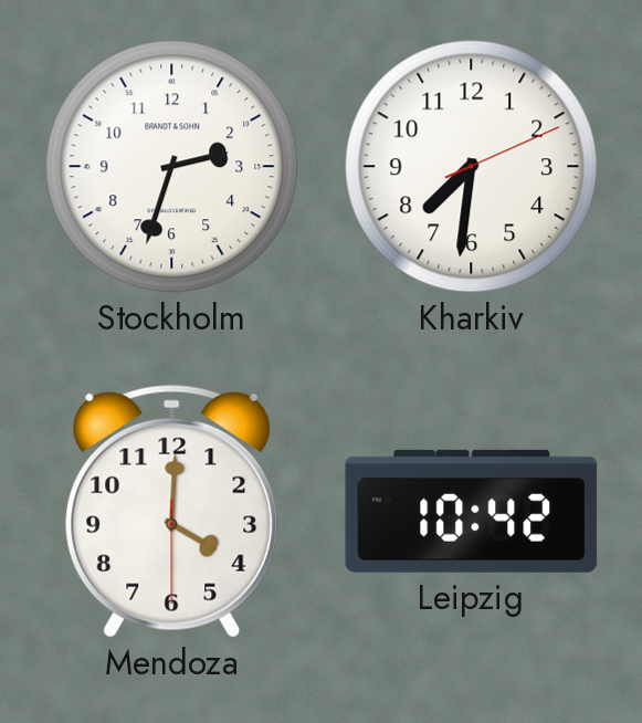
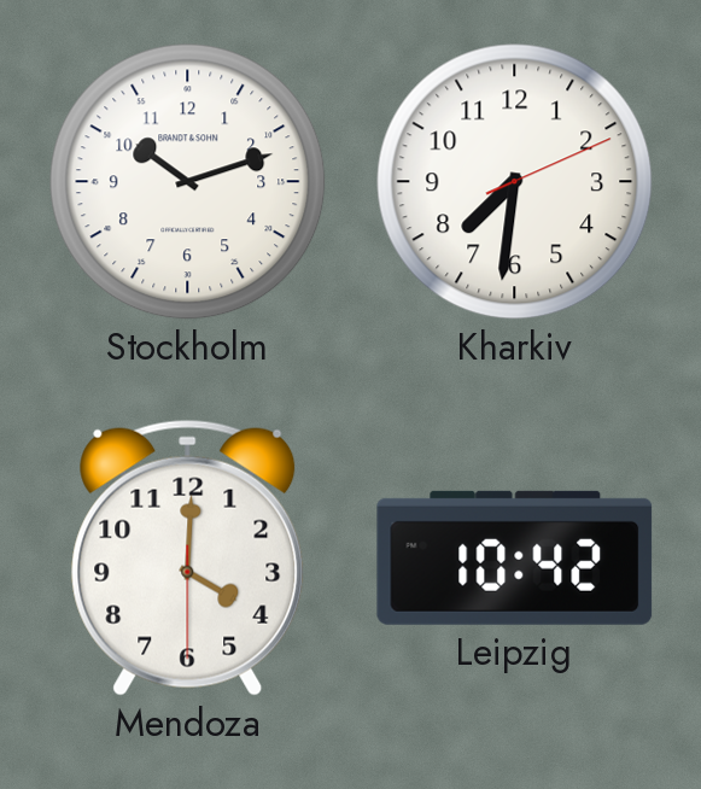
Stockholm: 2:33 -> 10:12
